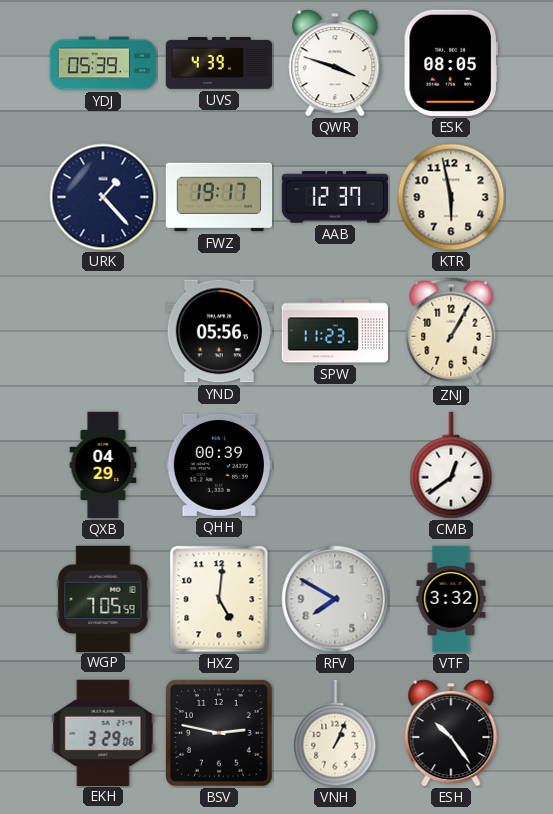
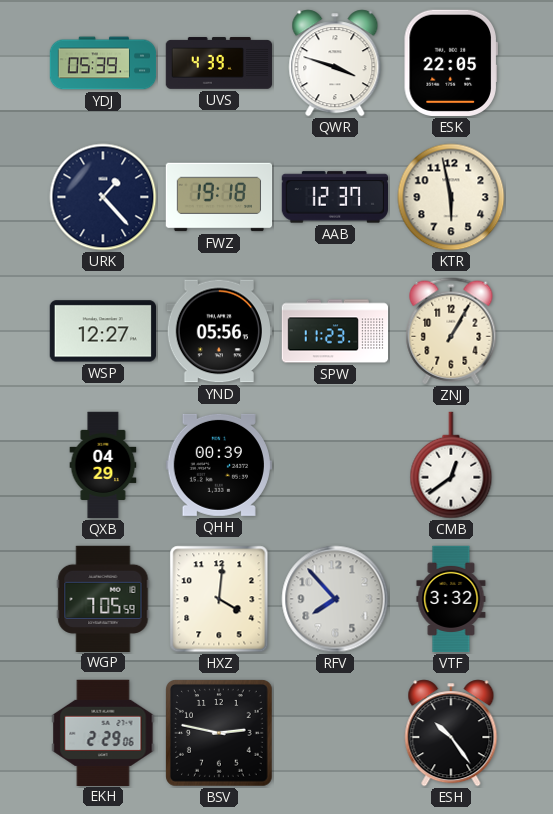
ESK: 08:05 -> 22:05
FWZ: 19:17 -> 19:18
WSP: none -> 12:27
HXZ: 5:01 -> 4:01
RFV: 7:50 -> 7:53
EKH: 3:29 -> 2:29
VNH: 1:04 -> none
